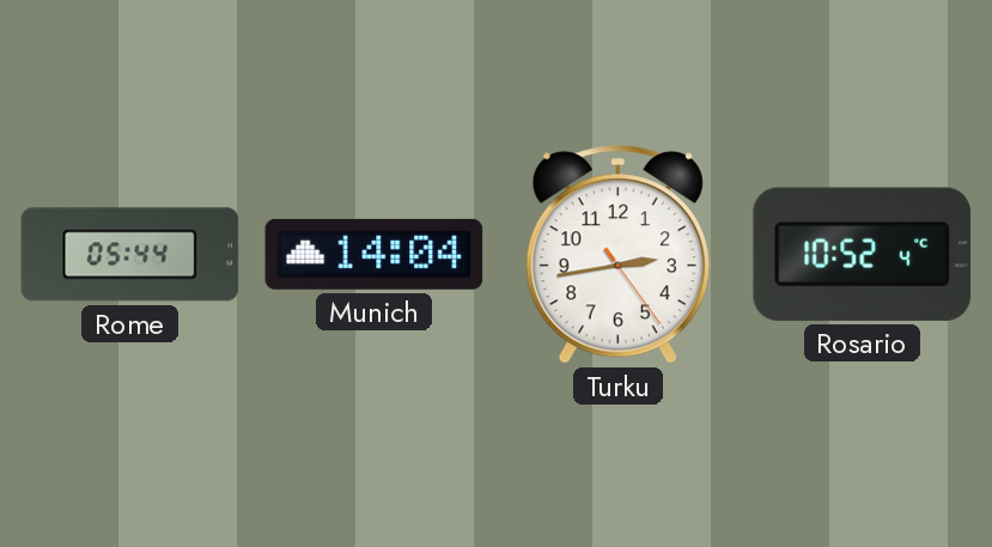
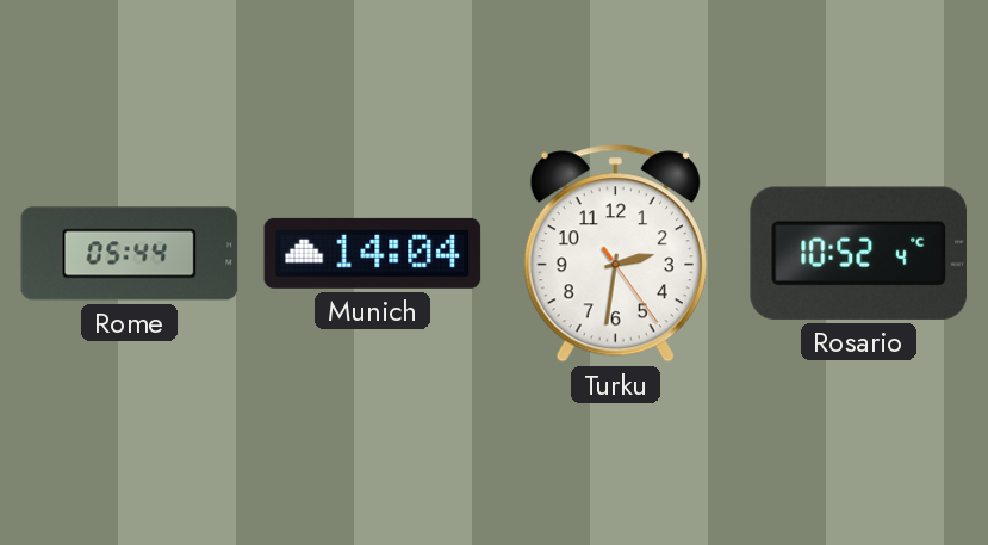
Turku: 2:43 -> 2:31
